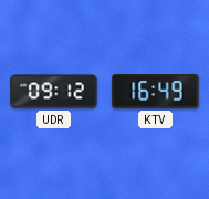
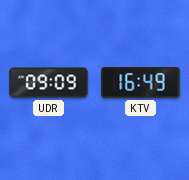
UDR: 09:12 -> 09:09
